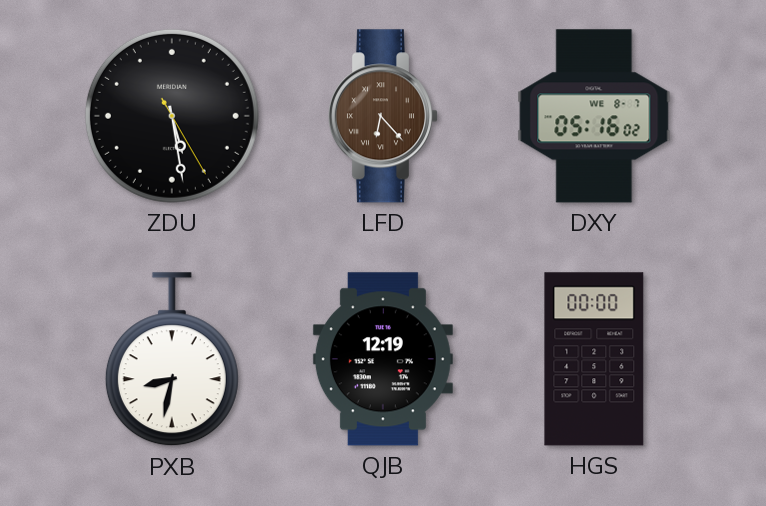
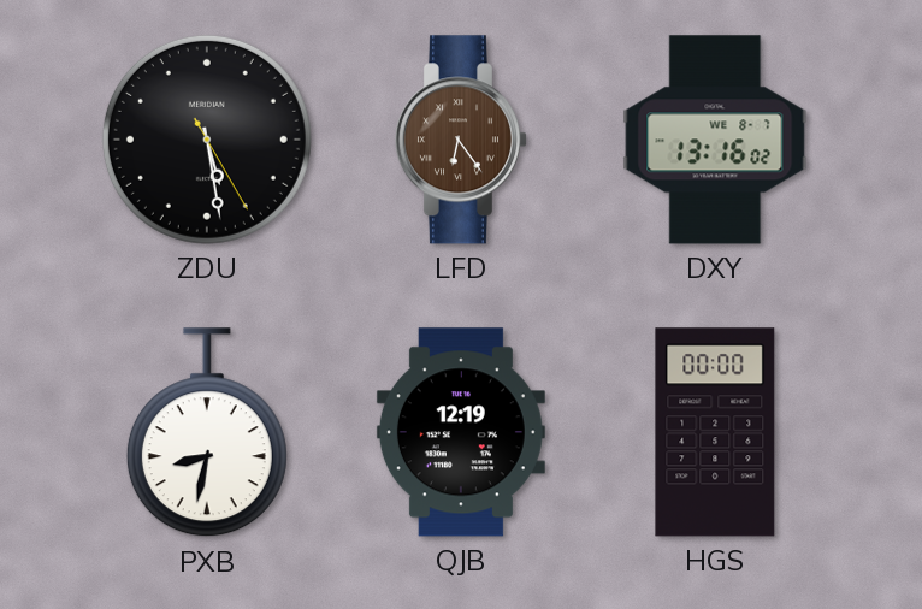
LFD: 6:23 -> 6:24
DXY: 05:16 -> 13:16
